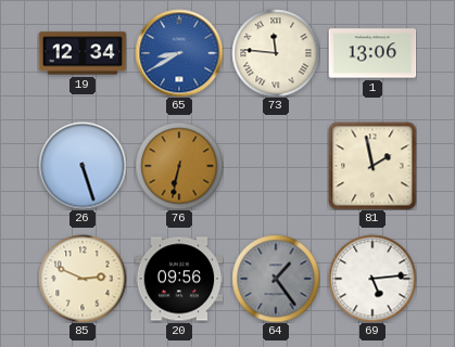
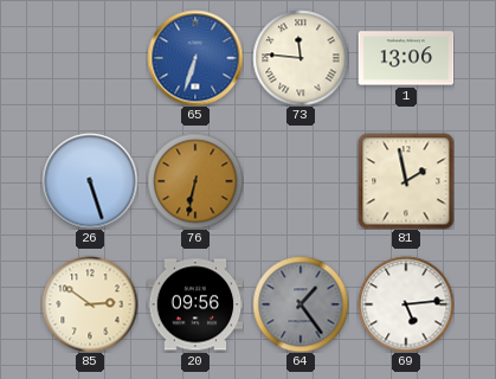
19: 12:34 -> none
65: 8:40 -> 6:33
85: 2:49 -> 2:51
